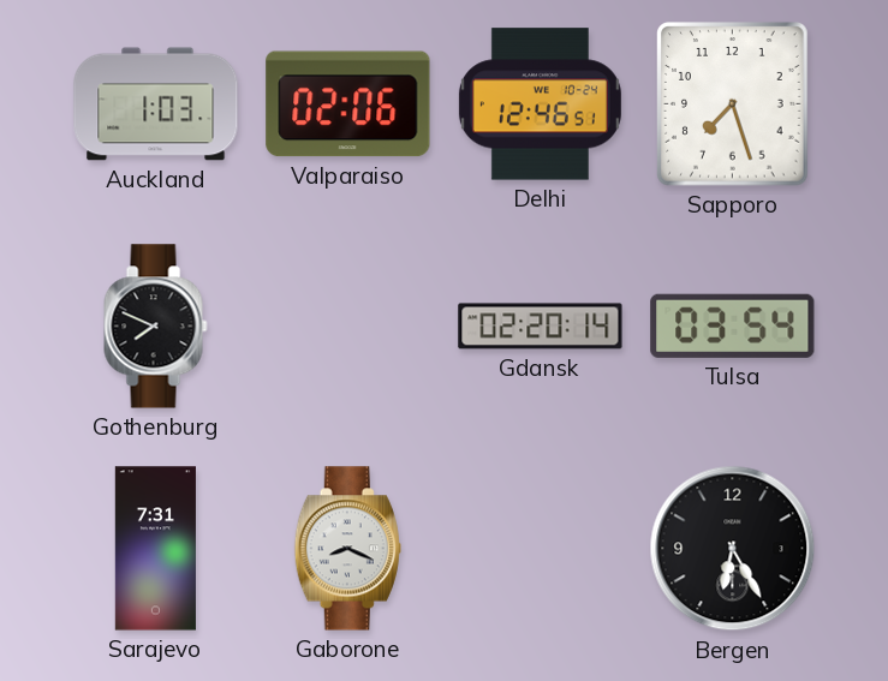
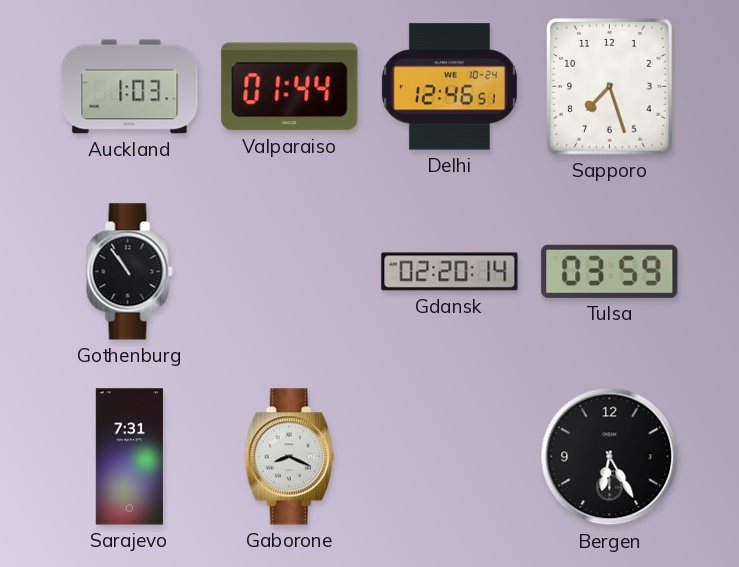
Valparaiso: 02:06 -> 01:44
Gothenburg: 7:49 -> 10:54
Tulsa: 03:54 -> 03:59
